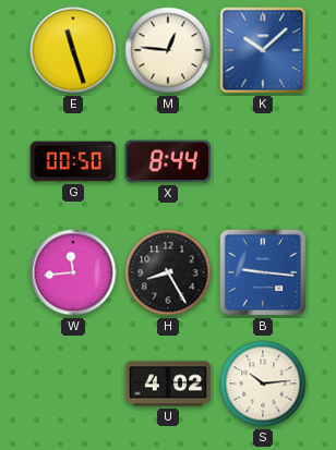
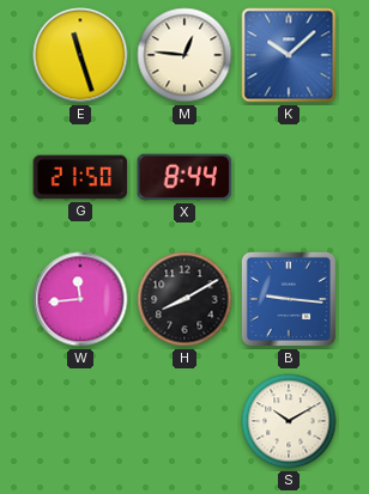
G: 00:50 -> 21:50
H: 8:25 -> 8:10
U: 4:02 -> none
S: 10:14 -> 10:10
